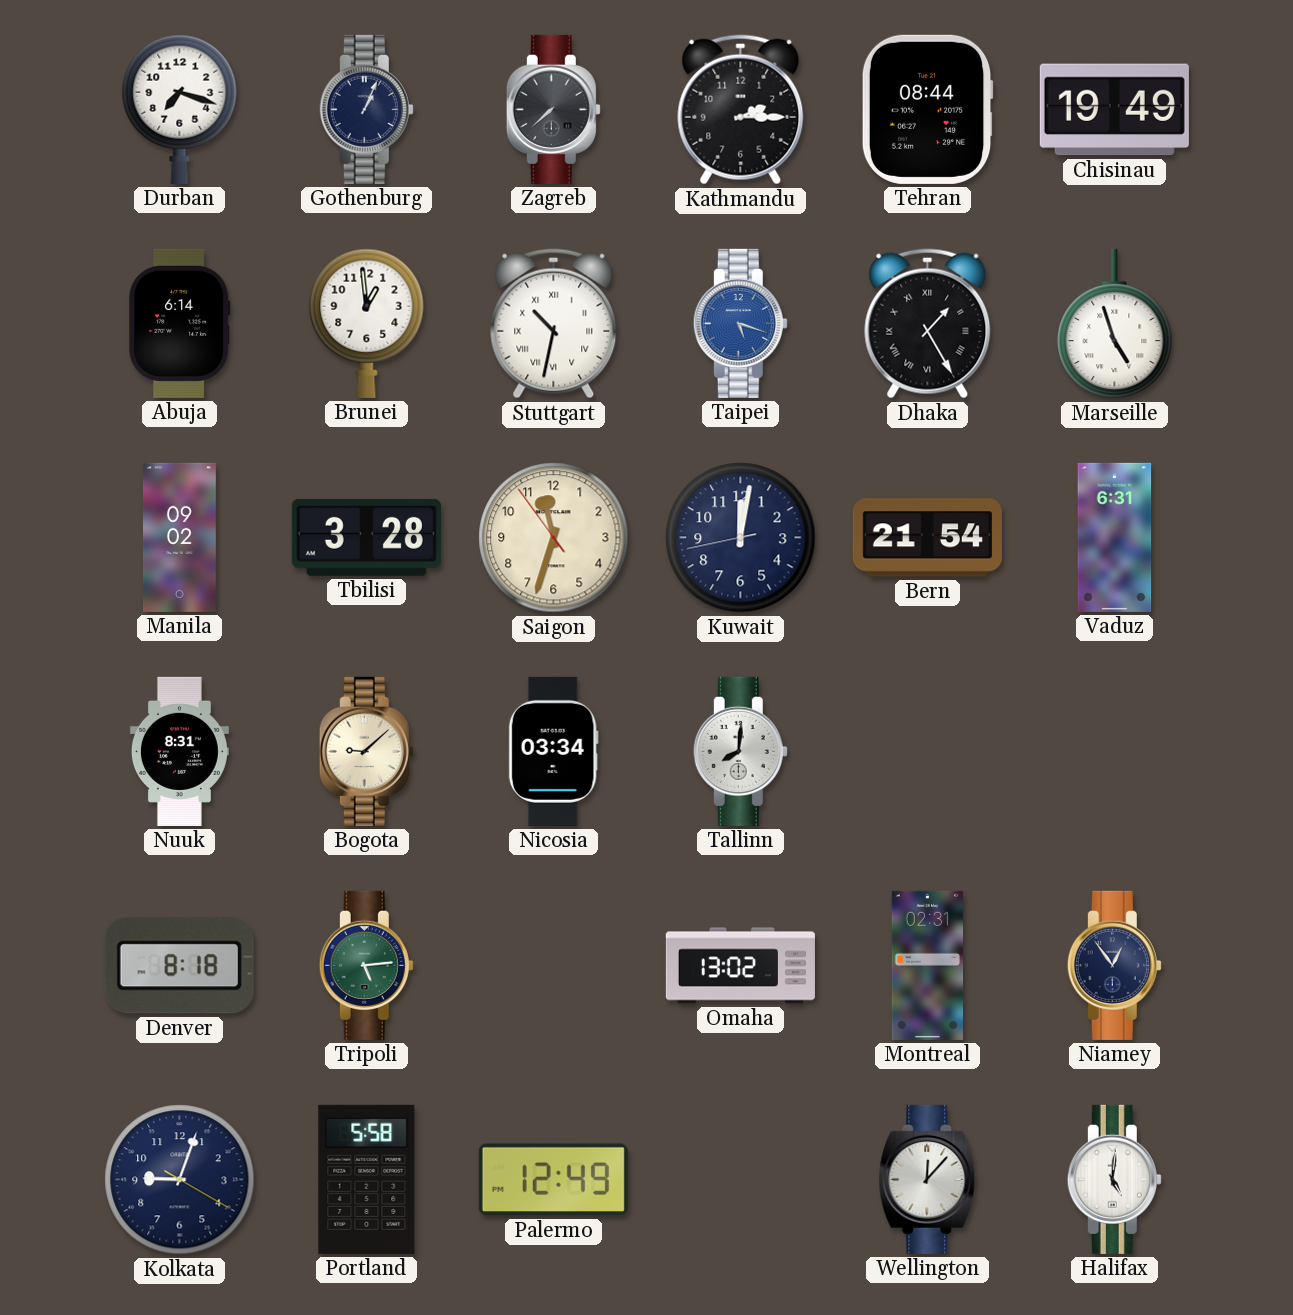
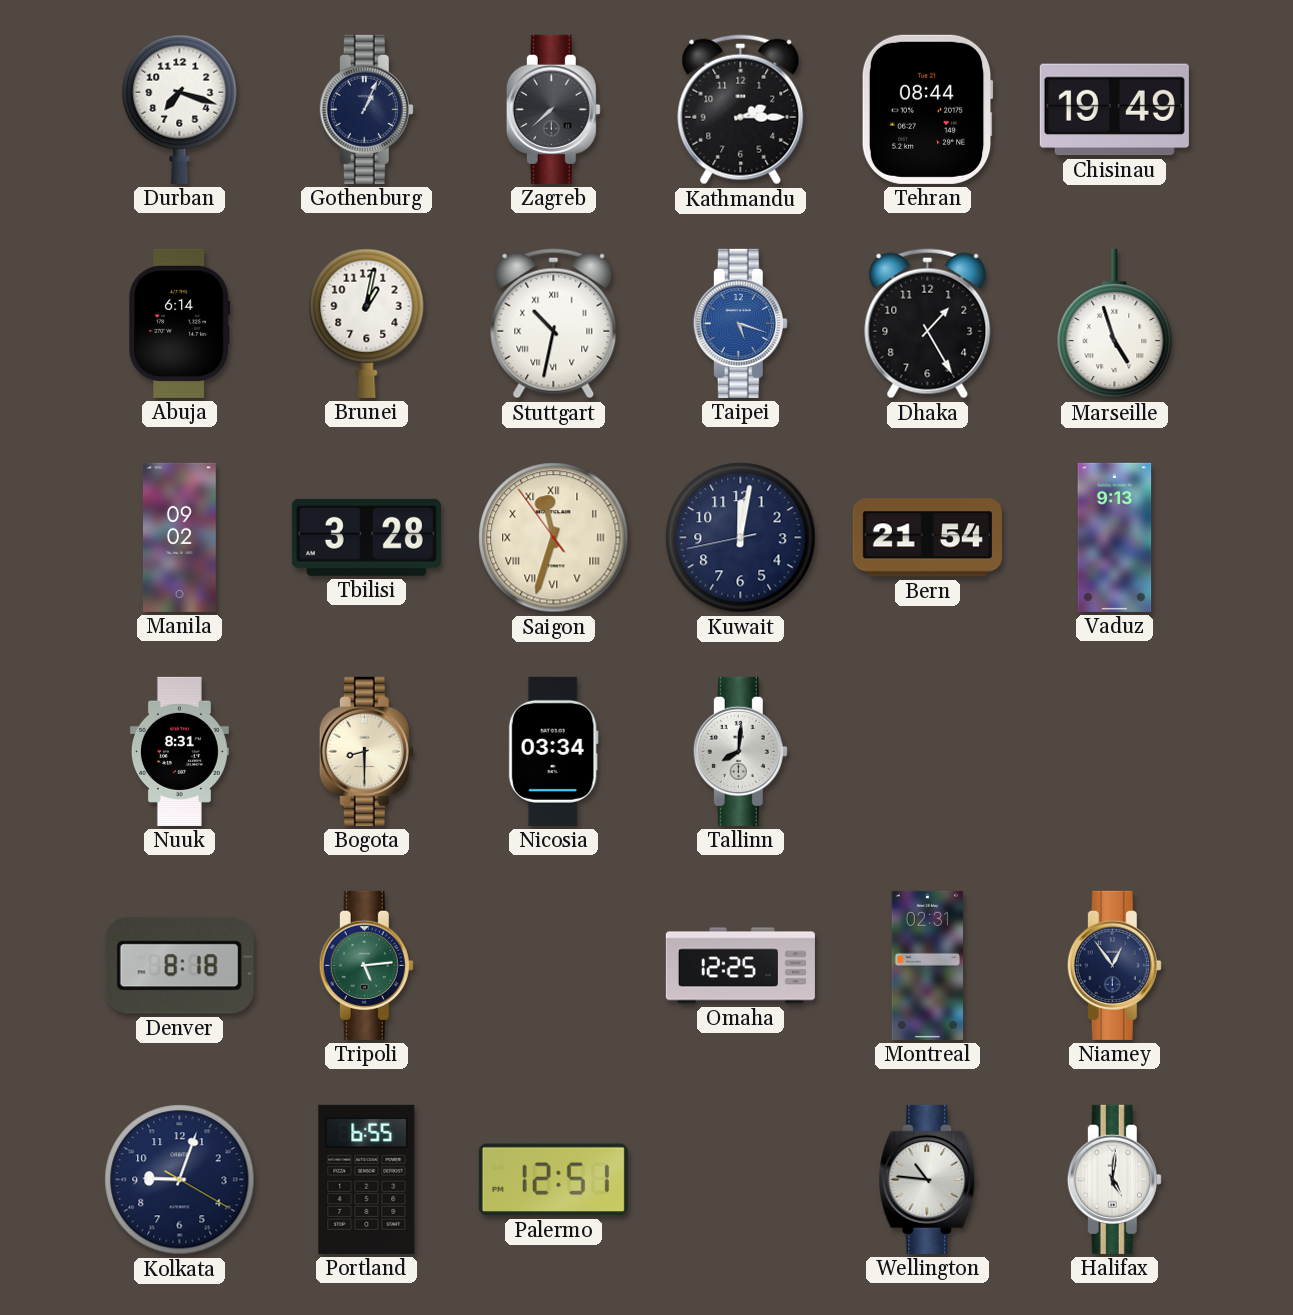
Brunei: 12:59 -> 1:02
Dhaka numerals: Roman -> Arabic
Saigon numerals: Arabic -> Roman
Vaduz: 6:31 -> 9:13
Bogota: 9:08 -> 8:30
Omaha: 13:02 -> 12:25
Portland: 5:58 -> 6:55
Palermo: 12:49 -> 12:51
Wellington: 12:07 -> 10:46
